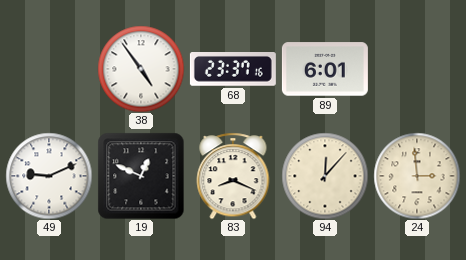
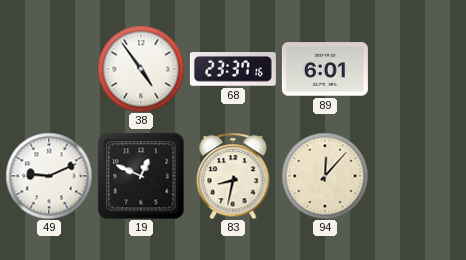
83: 8:19 -> 8:32
24: 2:59 -> none
